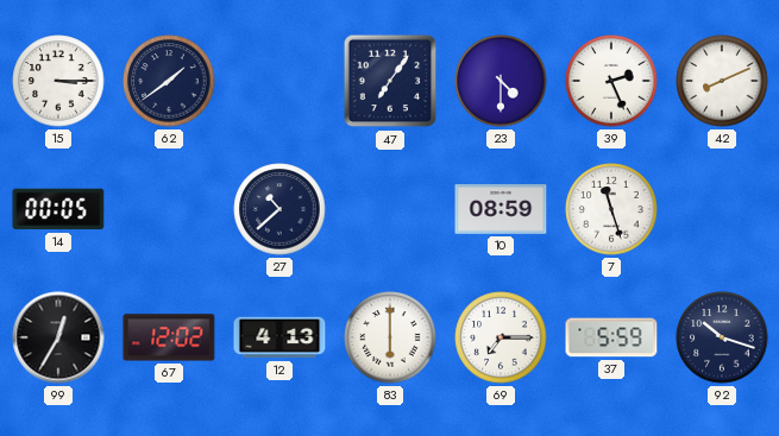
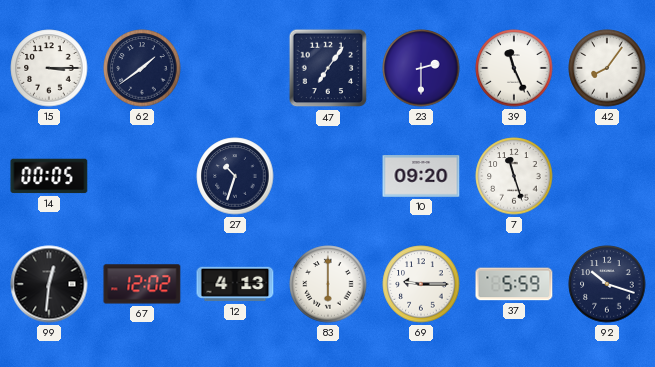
23: 4:30 -> 2:30
39: 2:26 -> 11:26
42: 8:11 -> 8:06
27: 10:38 -> 10:33
10: 08:59 -> 09:20
99: 12:35 -> 12:31
69: 7:15 -> 9:15
